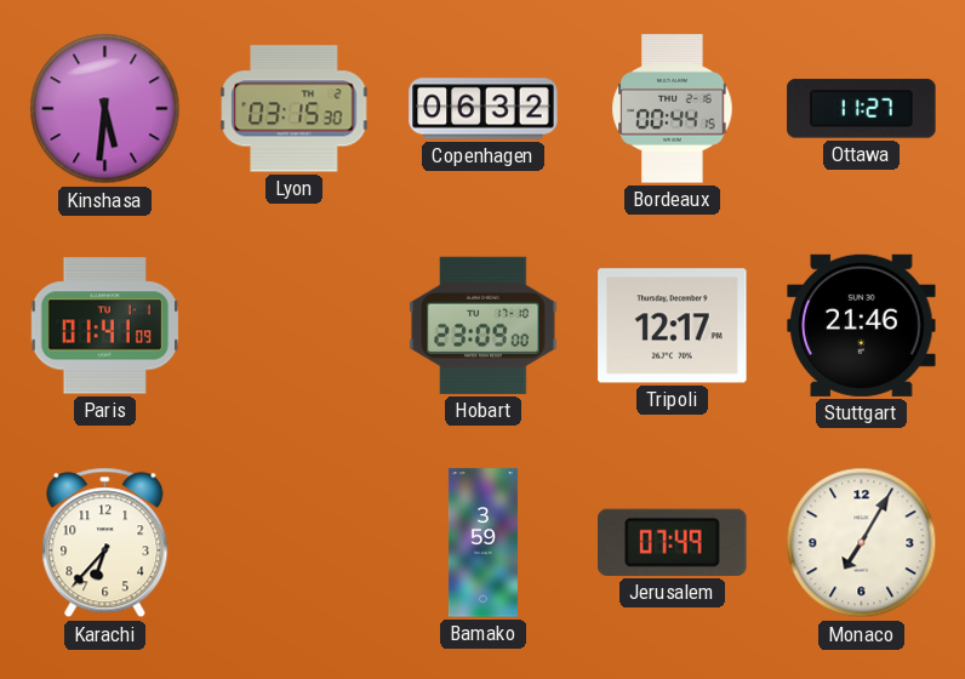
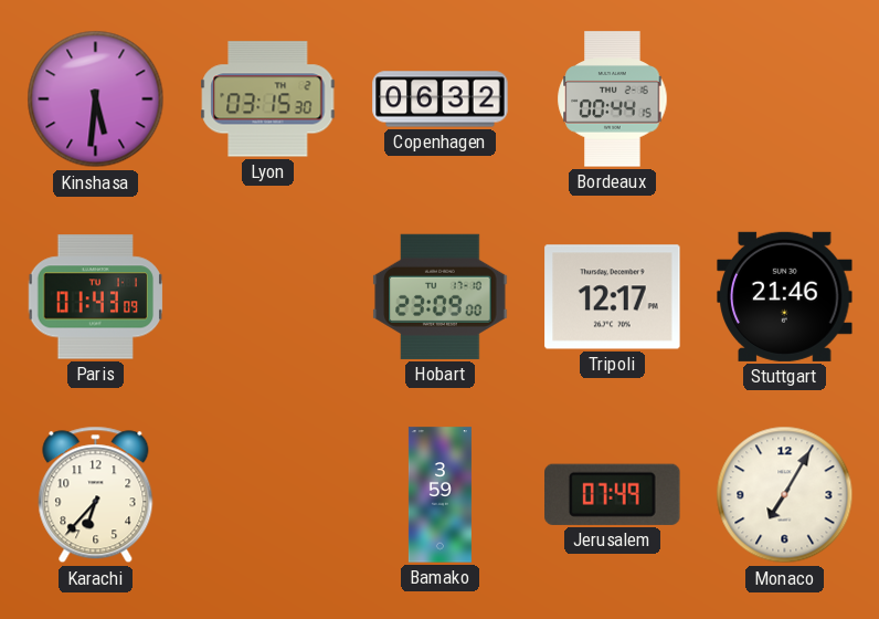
Ottawa: 11:27 -> none
Paris: 01:41 -> 01:43
